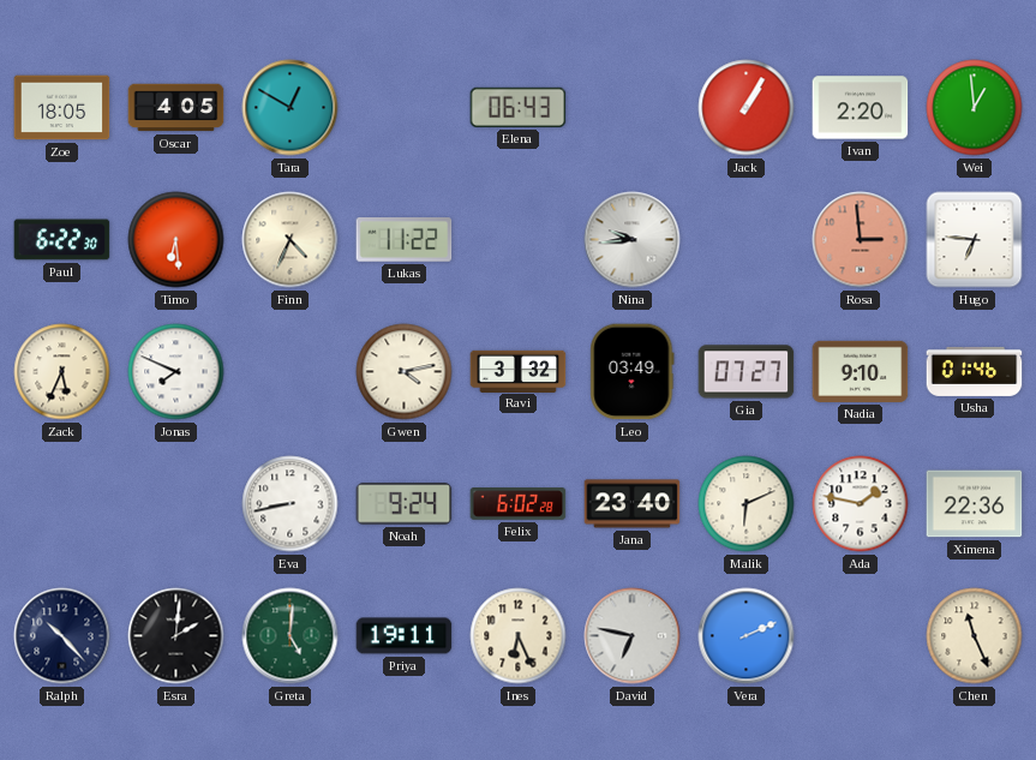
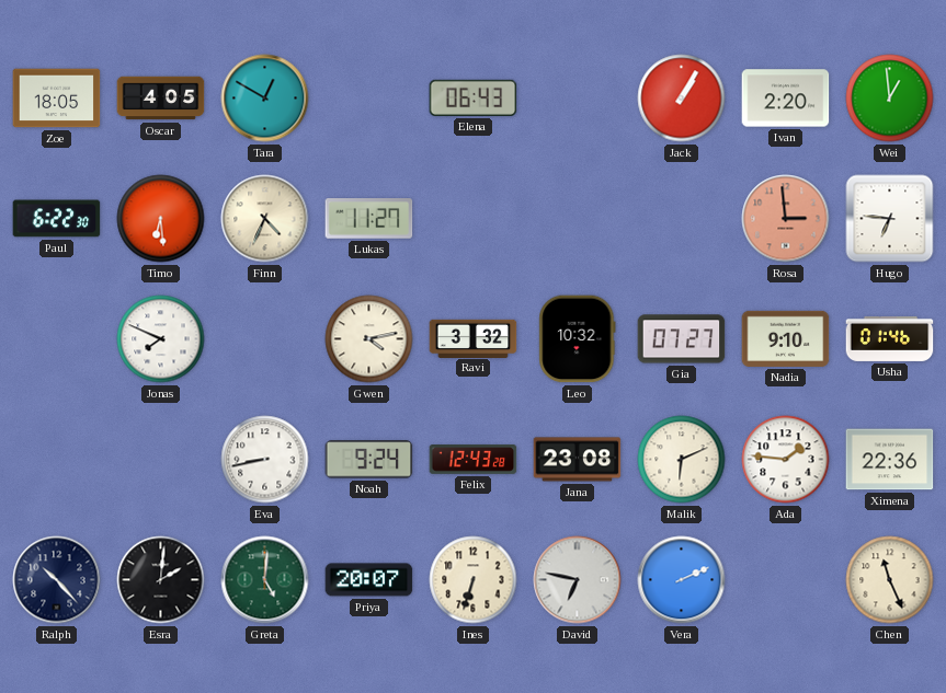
Lukas: 11:22 -> 11:27
Nina: 9:44 -> none
Zack: 5:34 -> none
Leo: 03:49 -> 10:32
Felix: 6:02 -> 12:43
Jana: 23:40 -> 23:08
Ada: 1:47 -> 1:46
Priya: 19:11 -> 20:07
Ines: 6:26 -> 6:33
